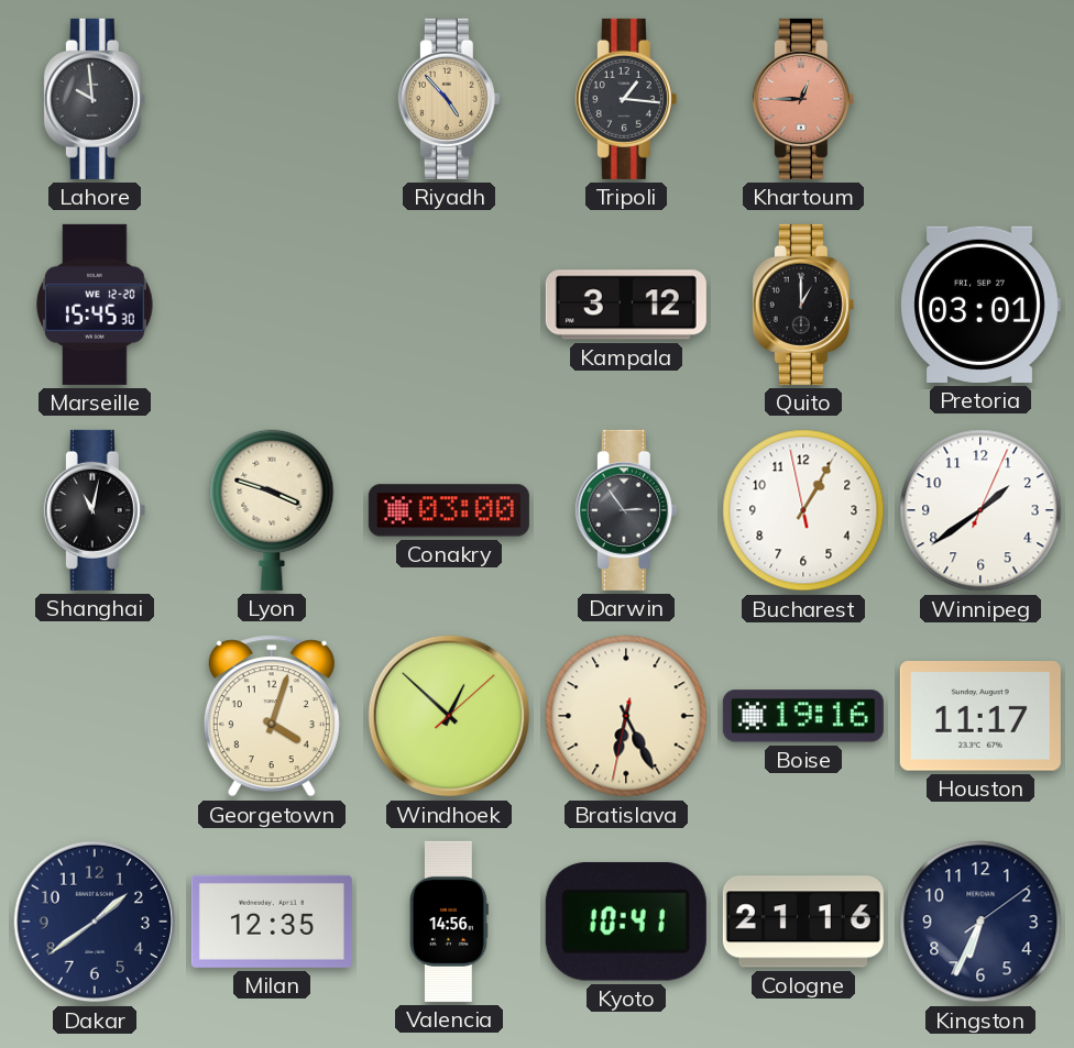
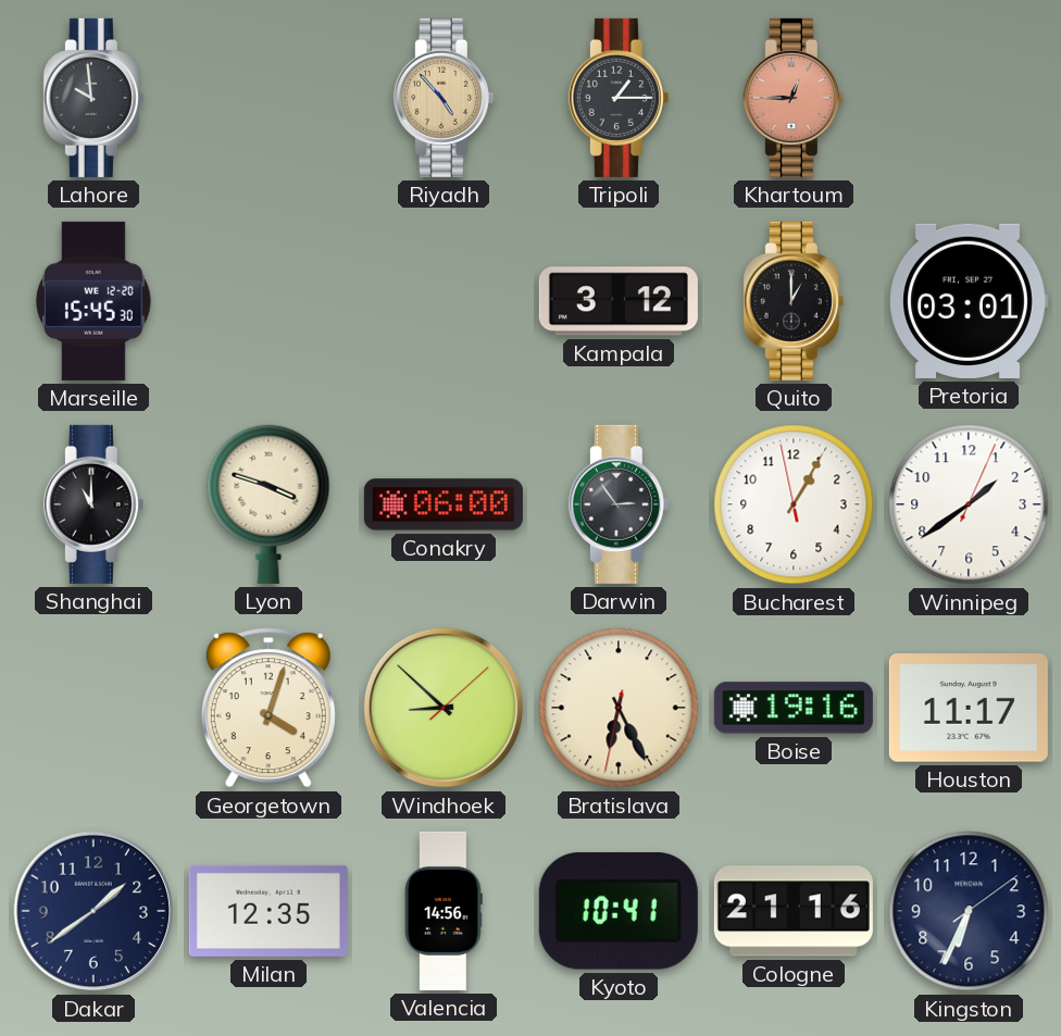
Tripoli: 1:16 -> 1:15
Shanghai: 11:02 -> 11:00
Conakry: 03:00 -> 06:00
Windhoek: 12:52 -> 8:52
